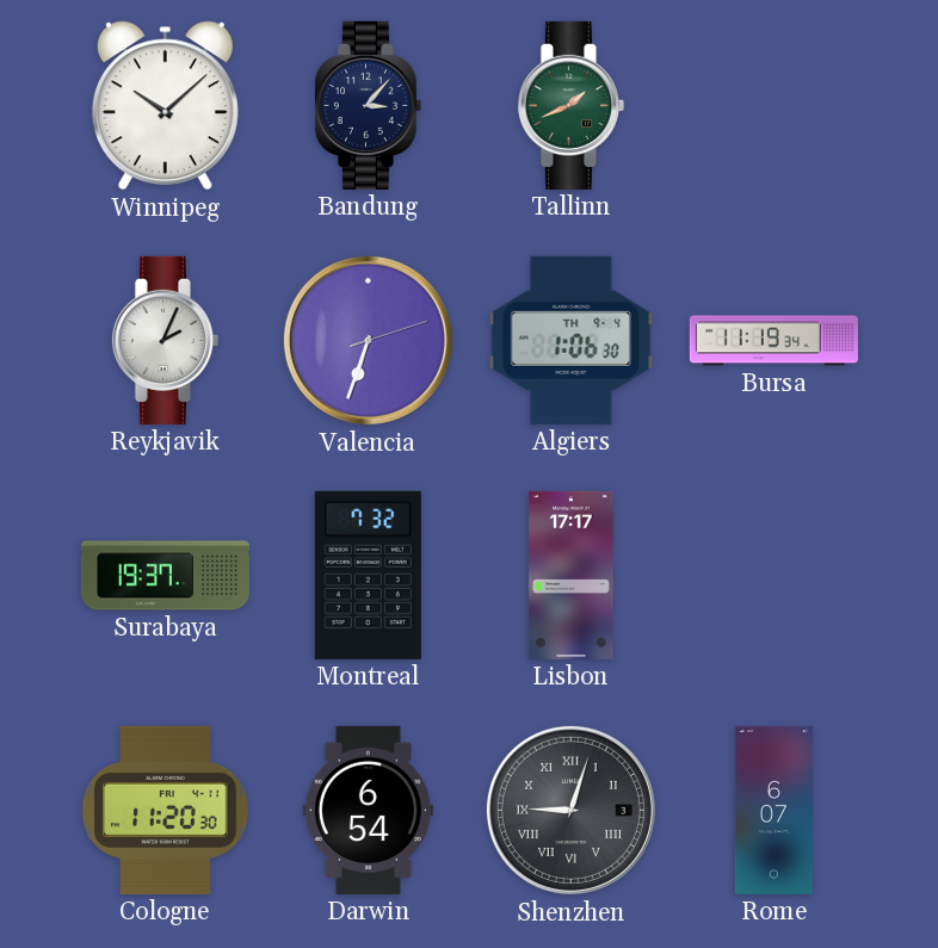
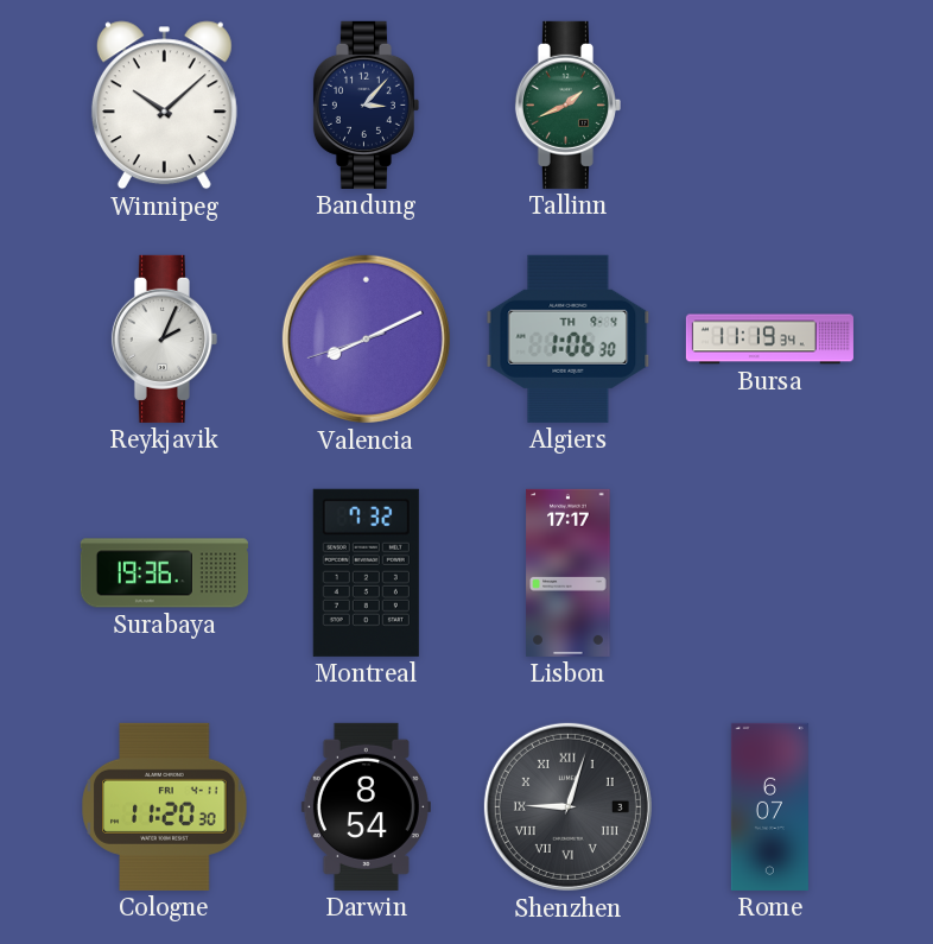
Valencia: 6:33 -> 8:10
Surabaya: 19:37 -> 19:36
Darwin: 6:54 -> 8:54
